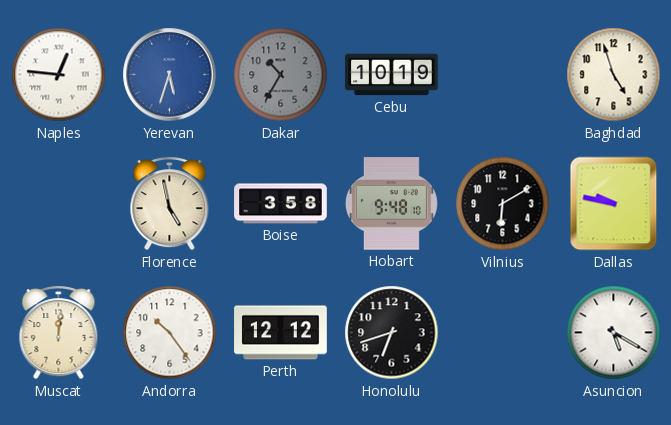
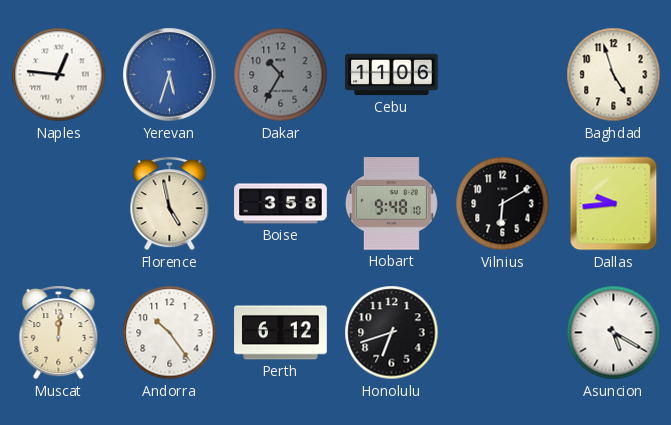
Cebu: 10:19 -> 11:06
Dallas: 9:47 -> 9:44
Perth: 12:12 -> 6:12
